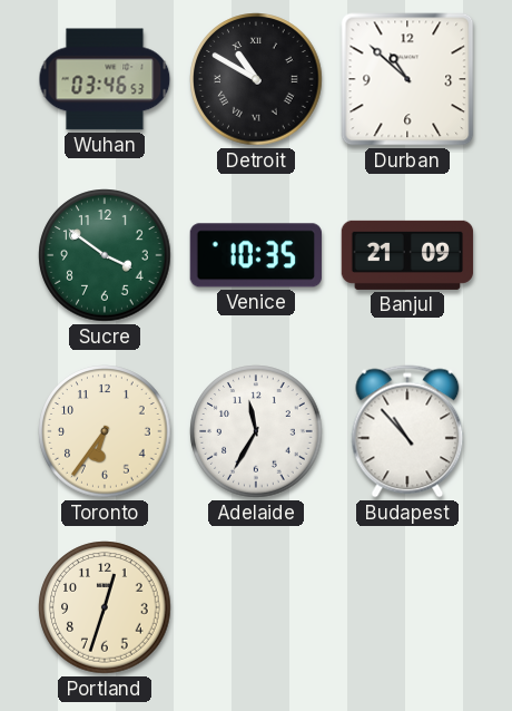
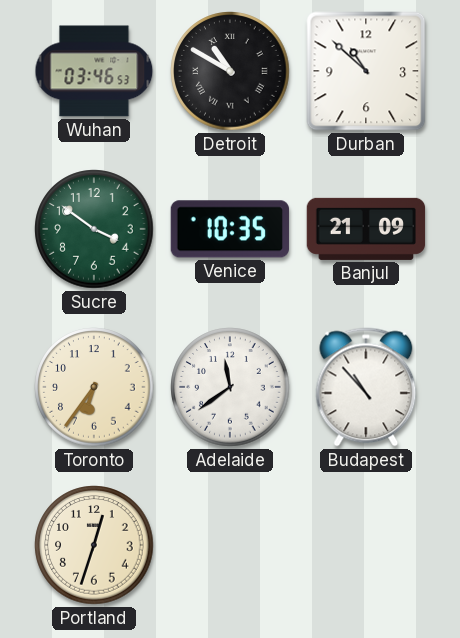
Adelaide: 11:35 -> 11:39
